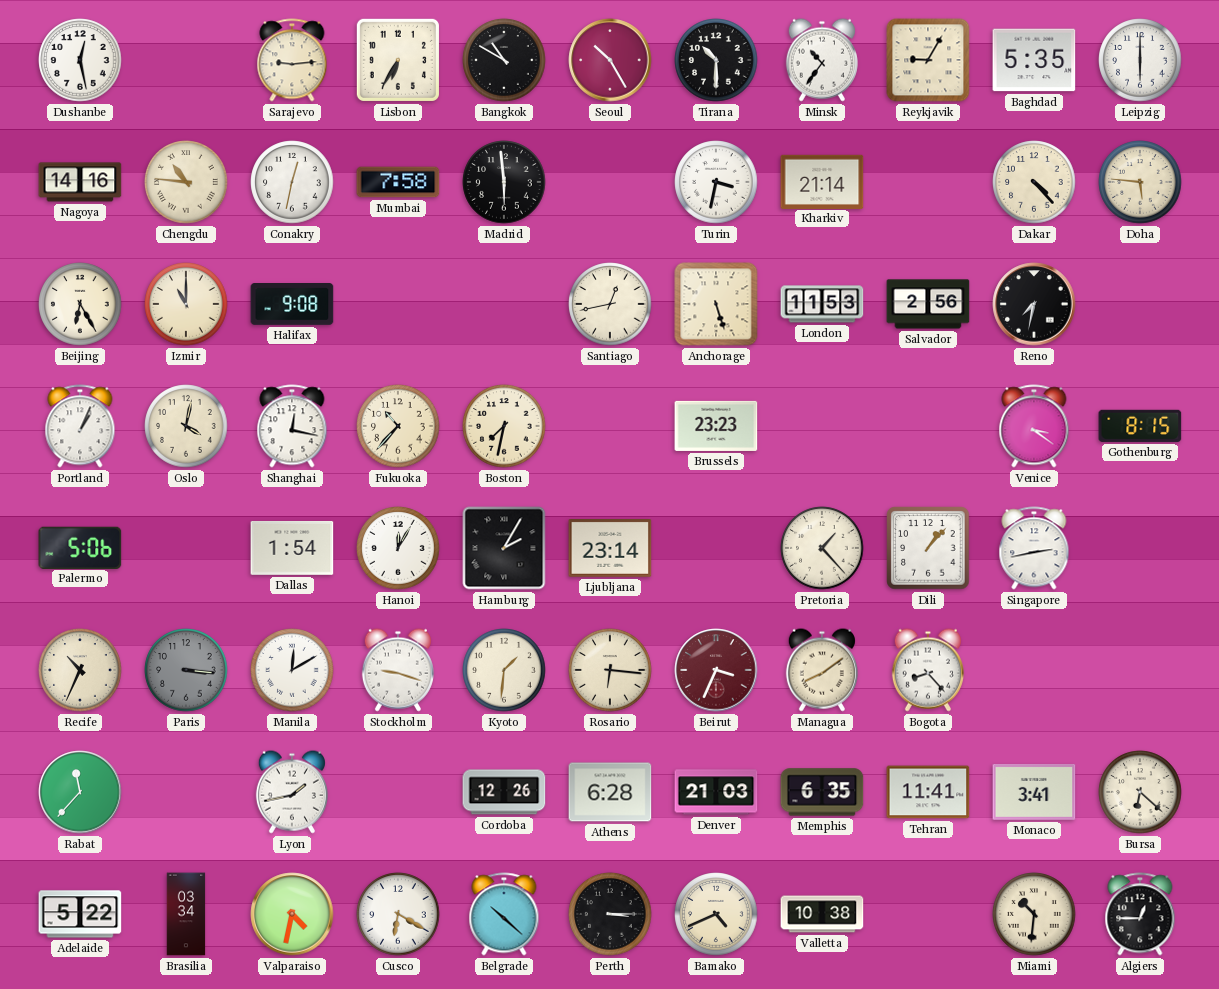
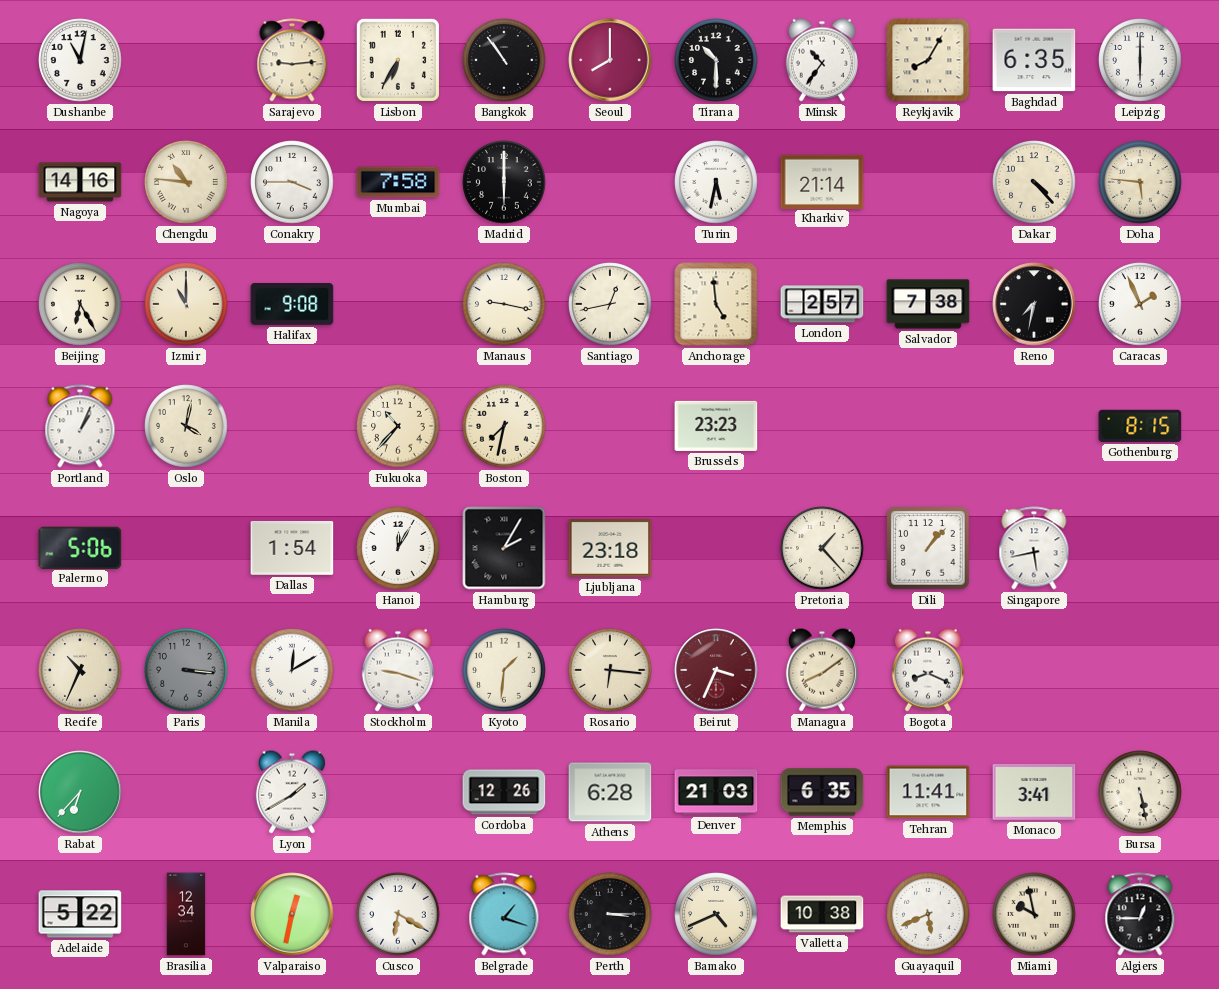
Dushanbe: 12:28 -> 11:02
Bangkok: 10:50 -> 10:54
Seoul: 10:25 -> 8:00
Reykjavik: 9:05 -> 8:05
Baghdad: 5:35 -> 6:35
Conakry: 12:32 -> 3:45
Madrid: 5:59 -> 6:00
Turin: 3:32 -> 5:32
Manaus: none -> 9:17
Anchorage: 5:27 -> 4:59
London: 11:53 -> 2:57
Salvador: 2:56 -> 7:38
Caracas: none -> 1:56
Shanghai: 12:17 -> none
Venice: 3:21 -> none
Ljubljana: 23:14 -> 23:18
Singapore: 2:43 -> 5:43
Bogota: 8:23 -> 8:19
Rabat: 11:37 -> 6:37
Lyon: 1:43 -> 1:40
Bursa: 6:22 -> 5:28
Brasilia: 03:34 -> 12:34
Valparaiso: 4:32 -> 12:32
Belgrade: 10:22 -> 1:18
Guayaquil: none -> 5:41
Miami: 10:31 -> 9:58
